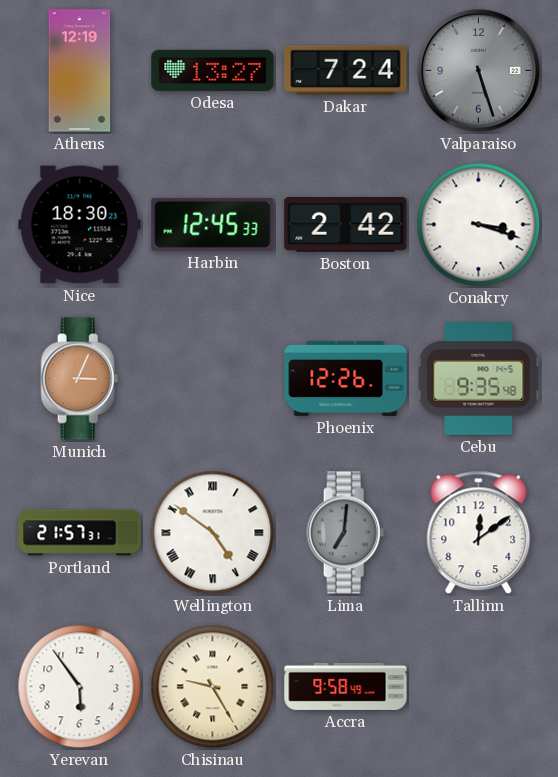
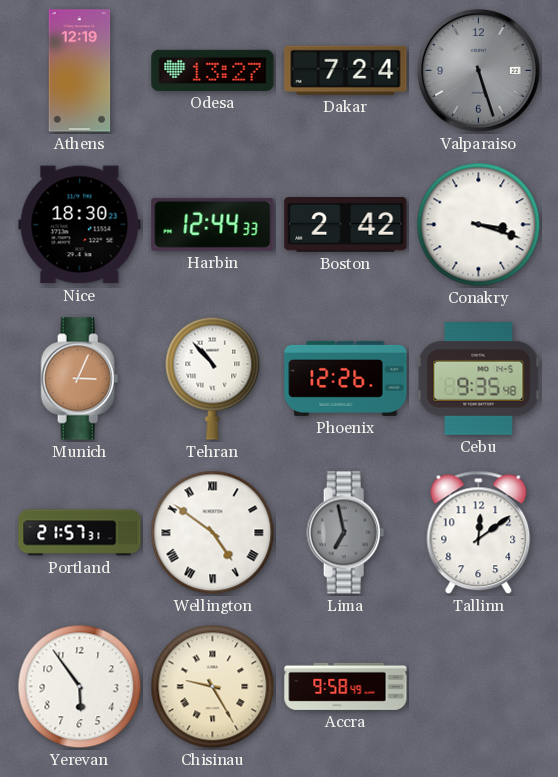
Harbin: 12:45 -> 12:44
Tehran: none -> 10:53
Lima: 7:01 -> 6:58
